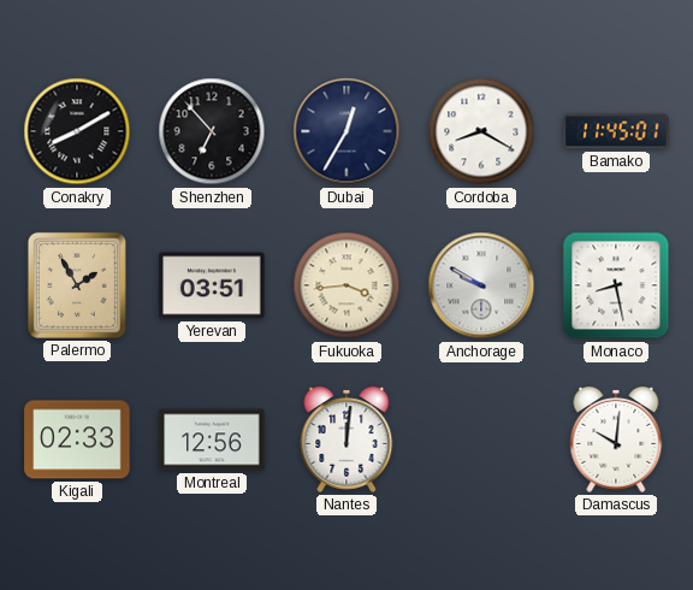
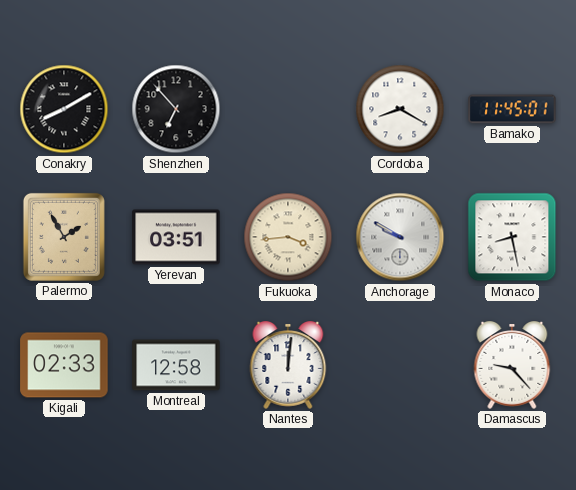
Dubai: 12:35 -> none
Montreal: 12:56 -> 12:58
Damascus: 10:01 -> 9:23
